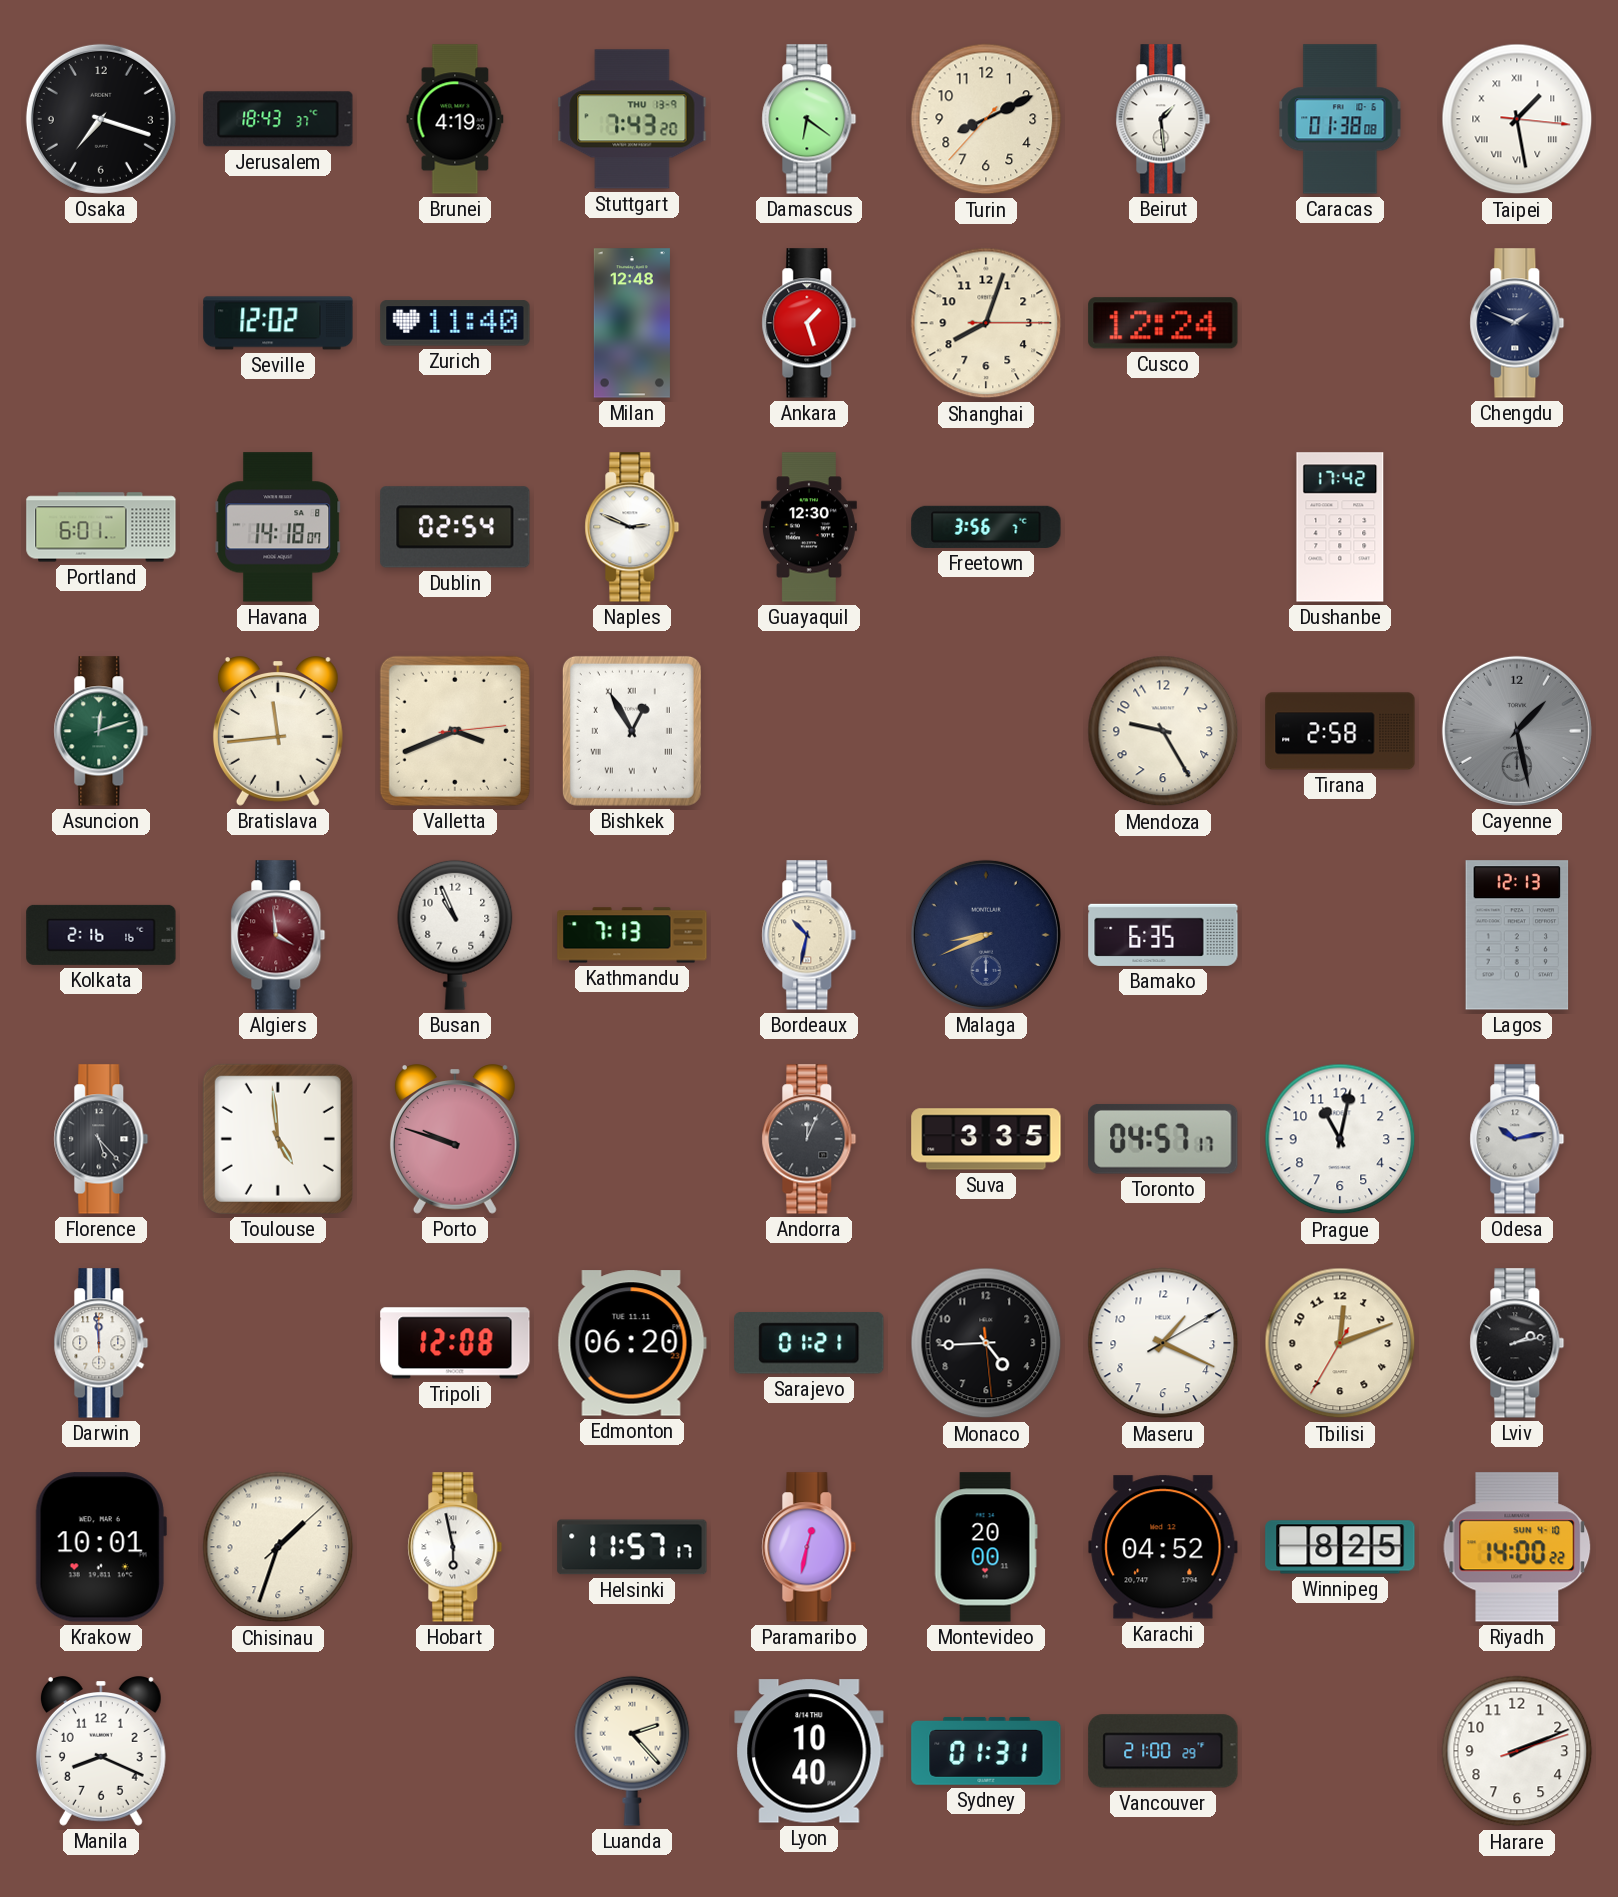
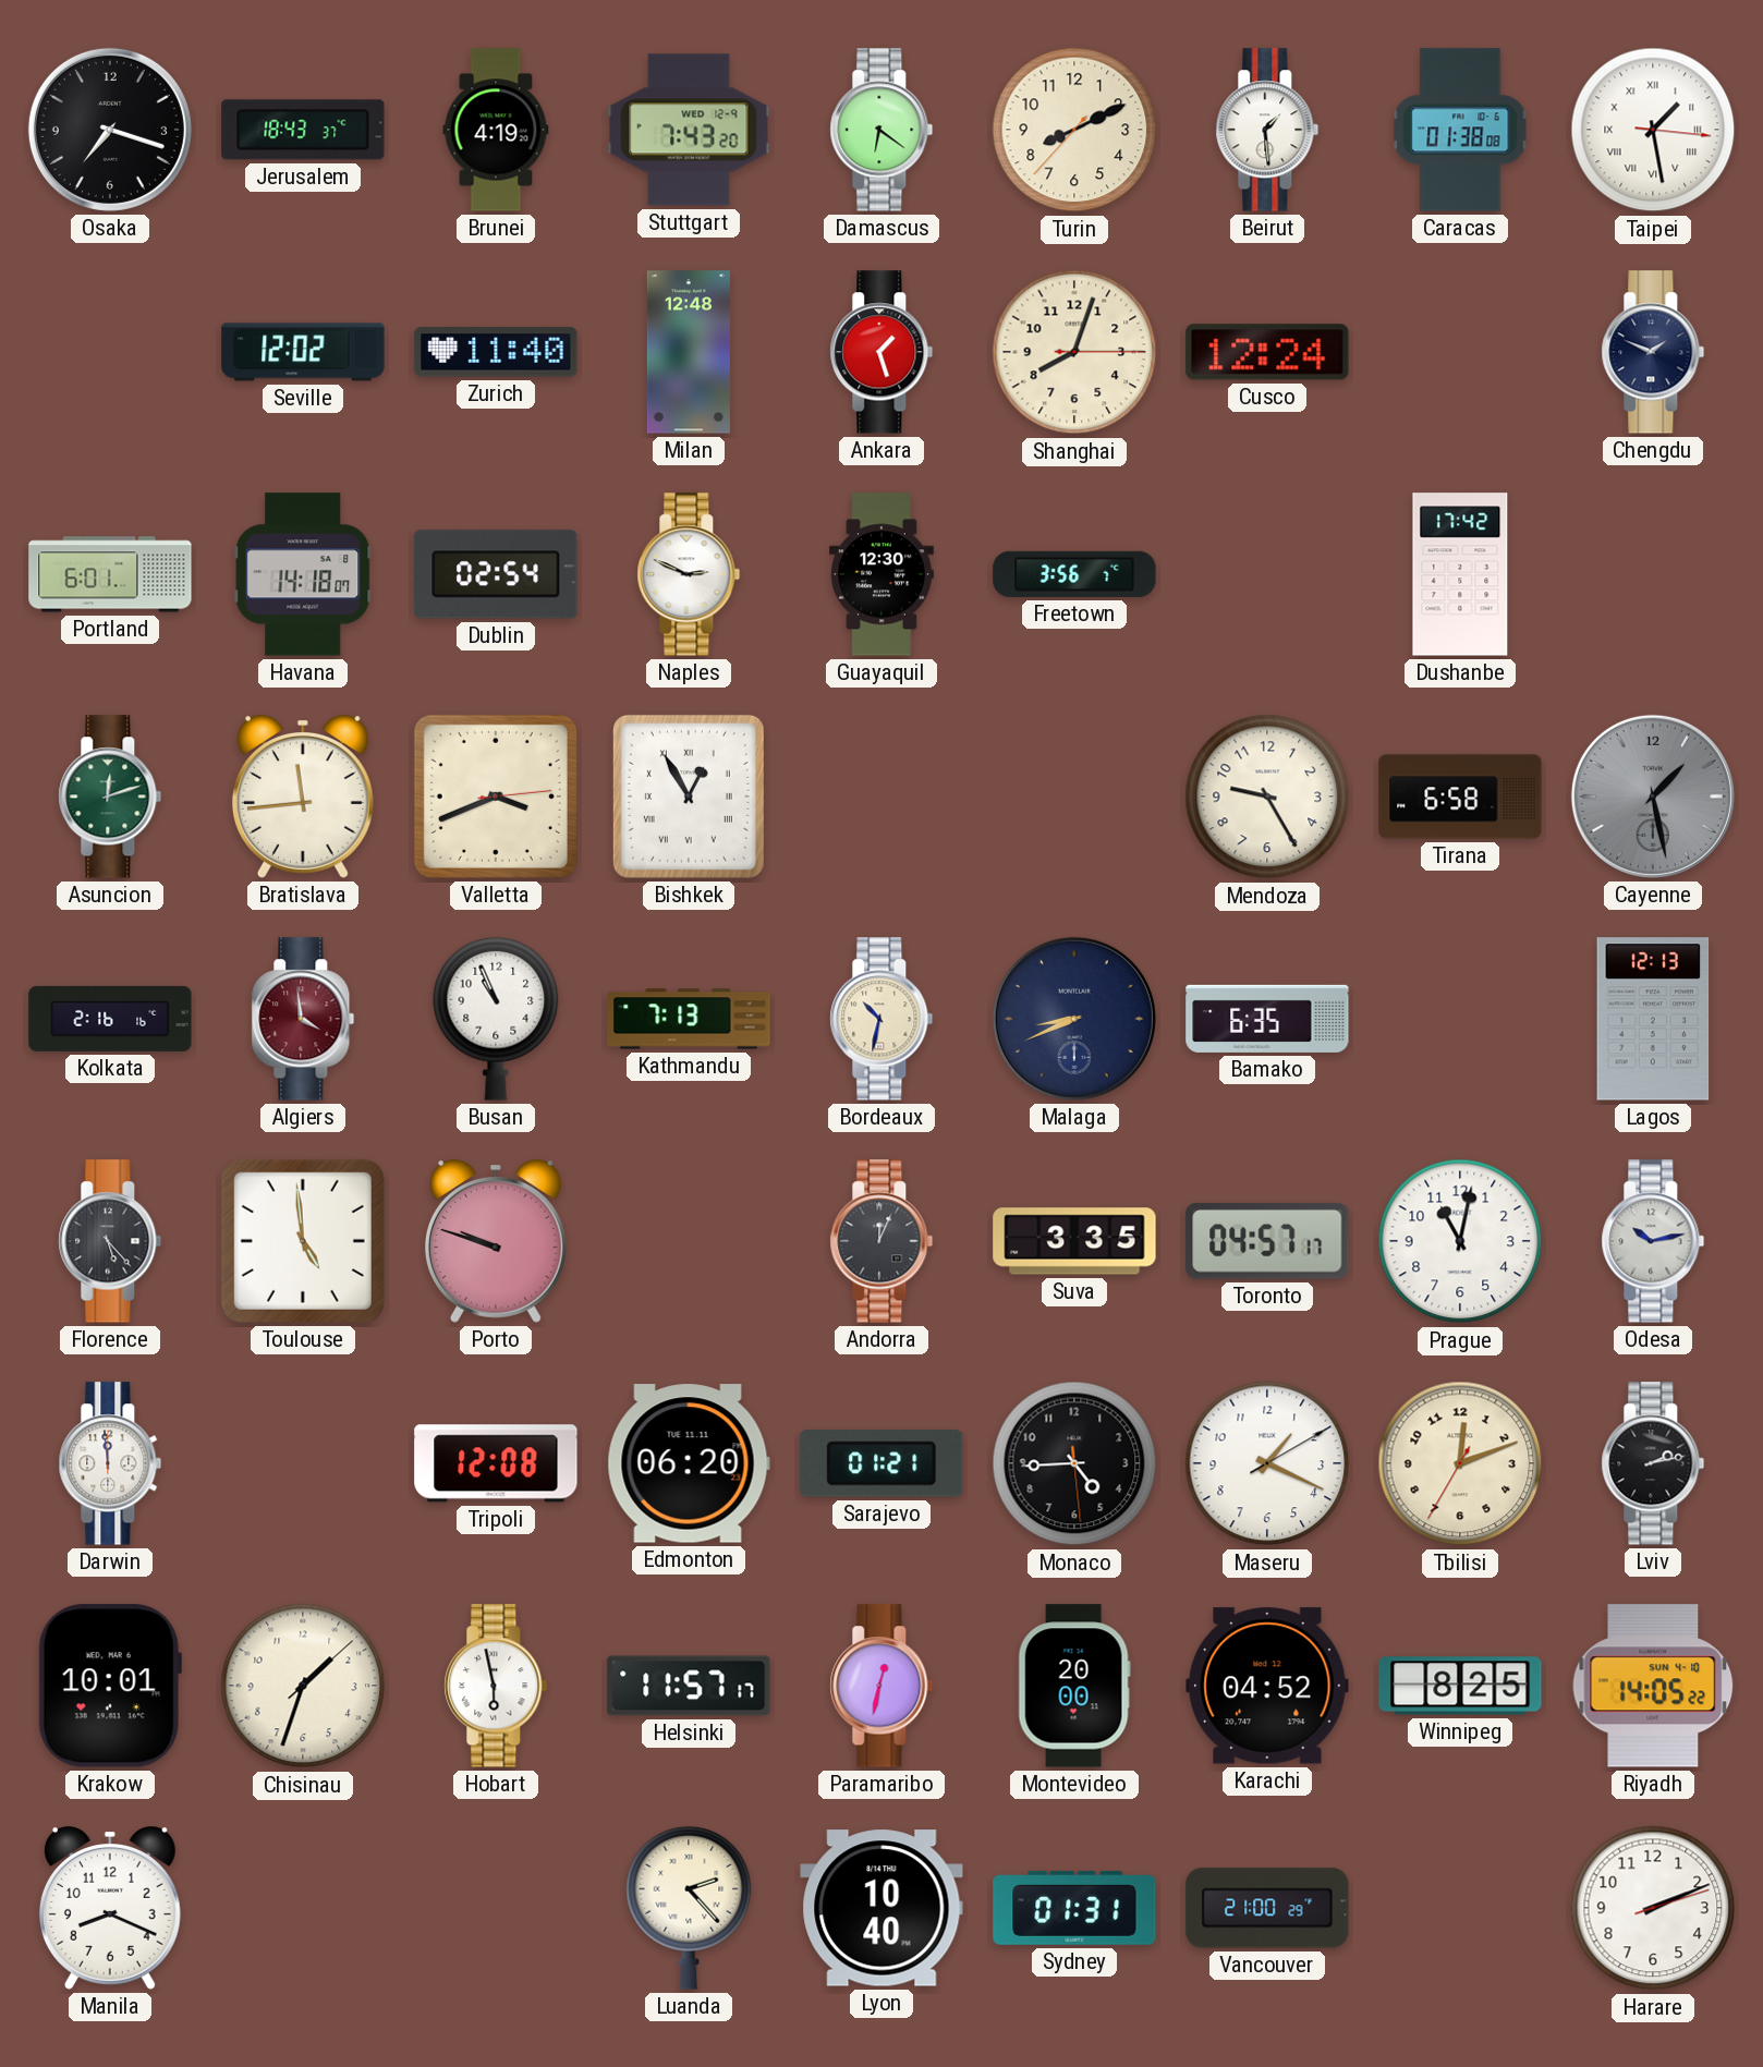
Stuttgart date: THU 13-9 -> WED 12-9
Tirana: 2:58 -> 6:58
Riyadh: 14:00 -> 14:05
